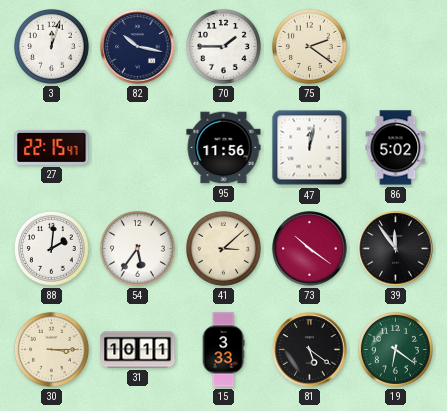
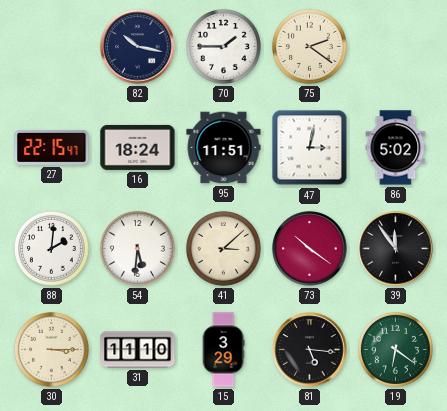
3: 12:03 -> none
16: none -> 18:24
95: 11:56 -> 11:51
47: 12:02 -> 3:02
54: 5:36 -> 5:31
31: 10:11 -> 11:10
15: 3:33 -> 3:29
81: 5:21 -> 5:16
